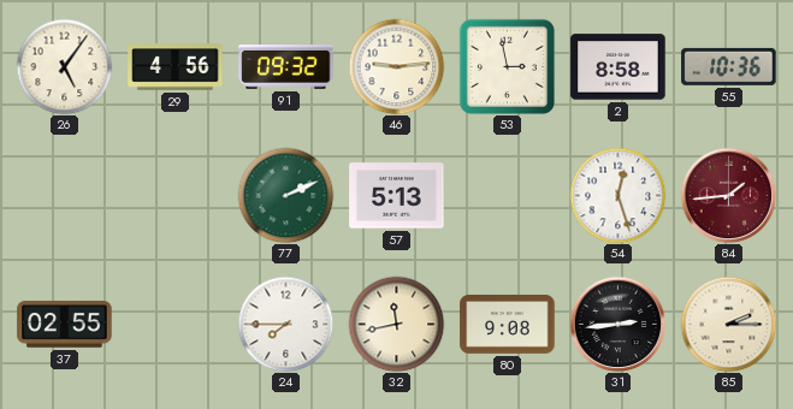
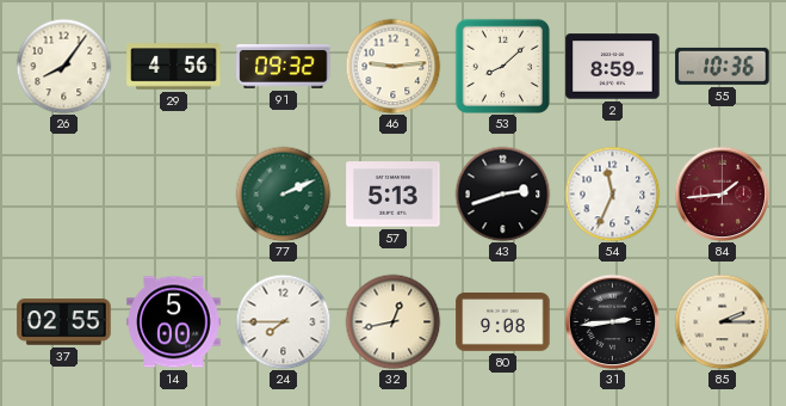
26: 5:06 -> 8:06
53: 2:58 -> 8:08
2: 8:58 -> 8:59
43: none -> 2:42
54: 12:27 -> 11:34
14: none -> 5:00
32: 11:43 -> 12:43
